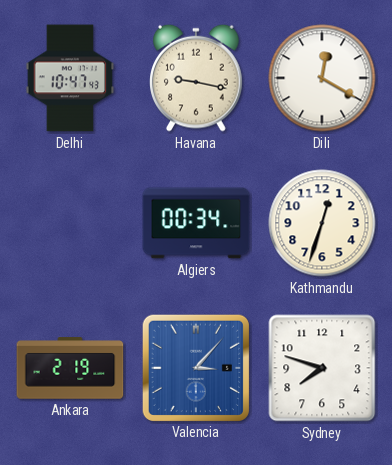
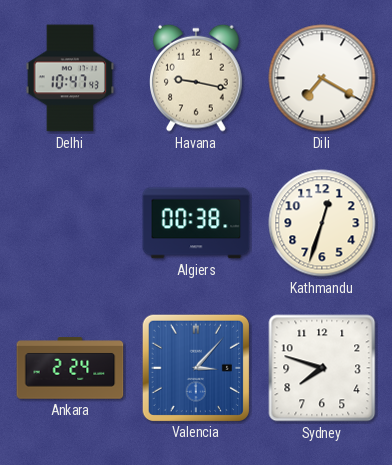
Dili: 12:20 -> 7:20
Algiers: 00:34 -> 00:38
Ankara: 2:19 -> 2:24
